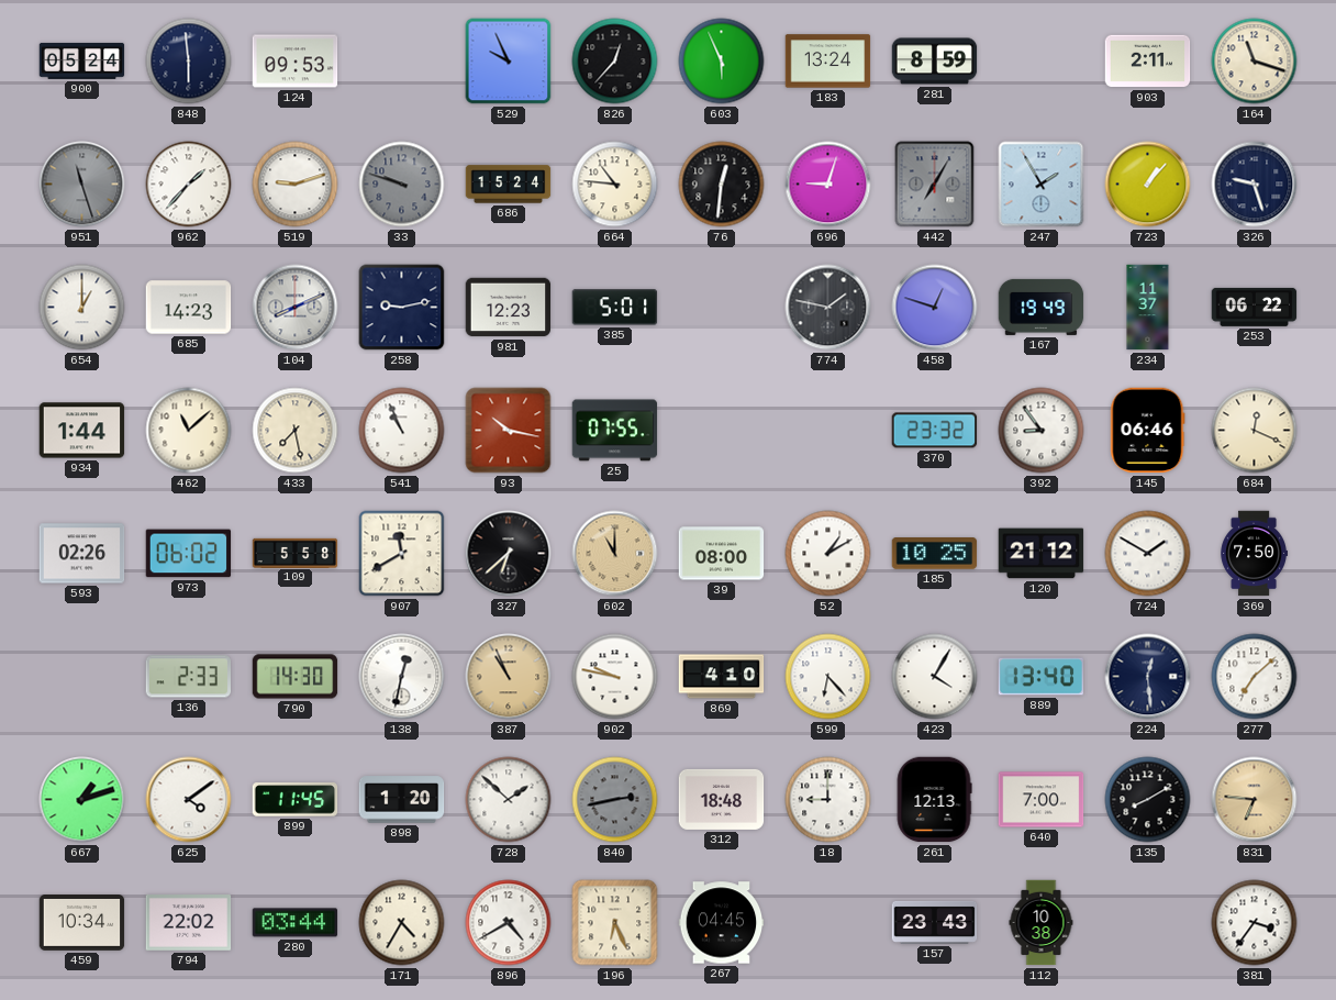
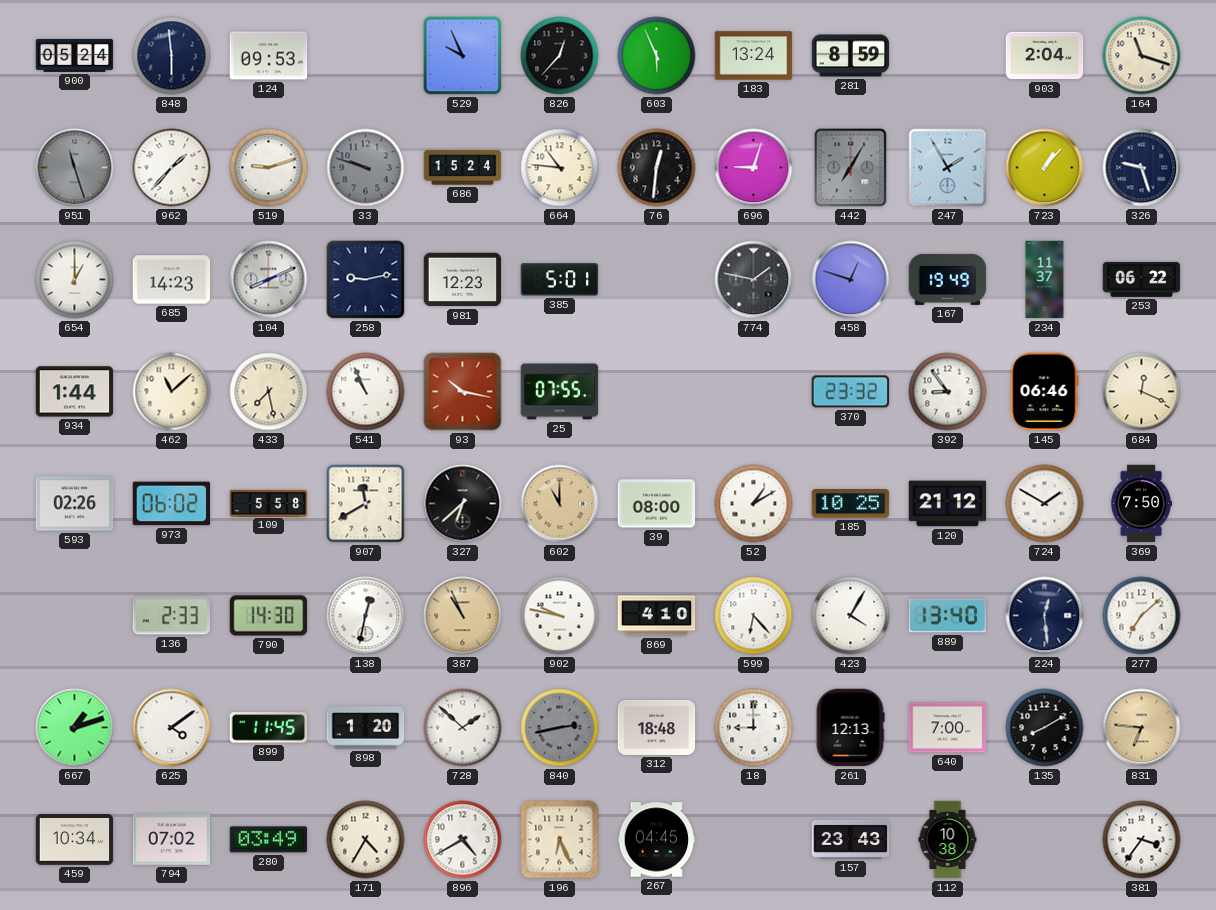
903: 2:11 -> 2:04
794: 22:02 -> 07:02
280: 03:44 -> 03:49
